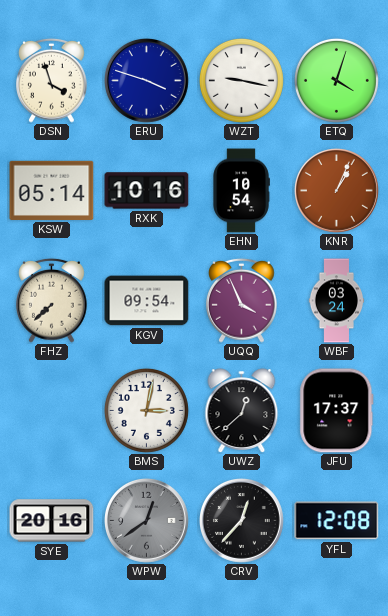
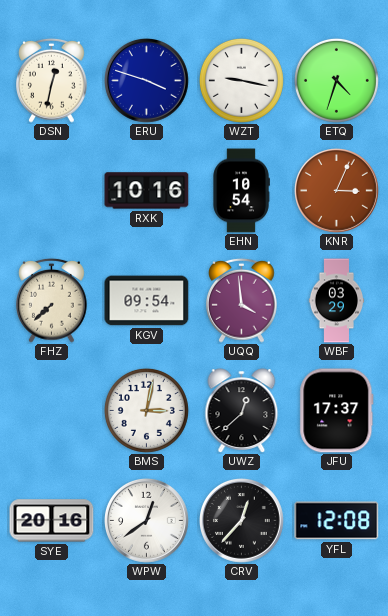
DSN: 3:57 -> 12:32
ETQ: 4:03 -> 4:33
KSW: 05:14 -> none
KNR: 1:04 -> 3:04
UQQ: 3:56 -> 3:59
WBF: 03:24 -> 03:29
WPW dial: grey -> white
